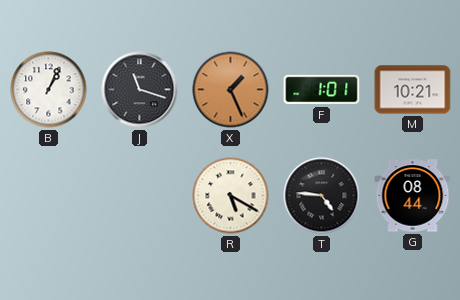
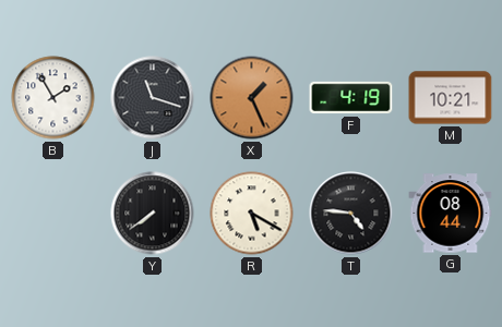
B: 1:04 -> 1:55
F: 1:01 -> 4:19
Y: none -> 7:39
